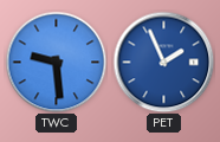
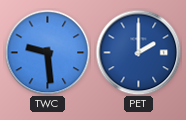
PET: 1:56 -> 2:00
